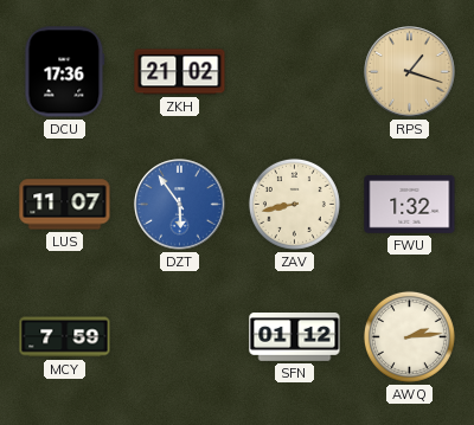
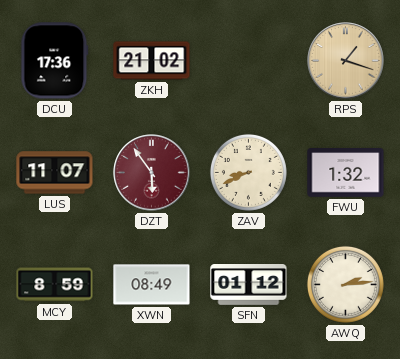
DZT dial: blue -> burgundy
ZAV: 8:43 -> 8:41
MCY: 7:59 -> 8:59
XWN: none -> 08:49
